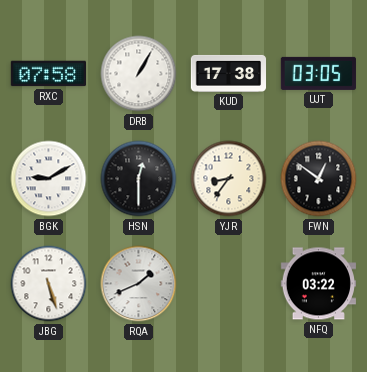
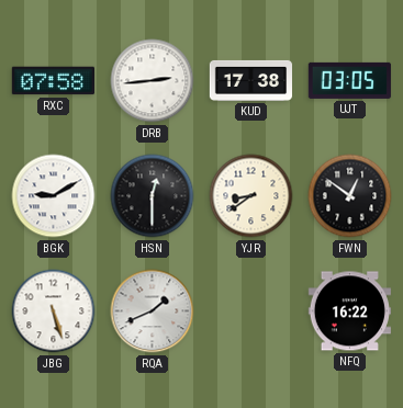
DRB: 1:05 -> 2:44
YJR: 8:36 -> 8:39
NFQ: 03:22 -> 16:22
